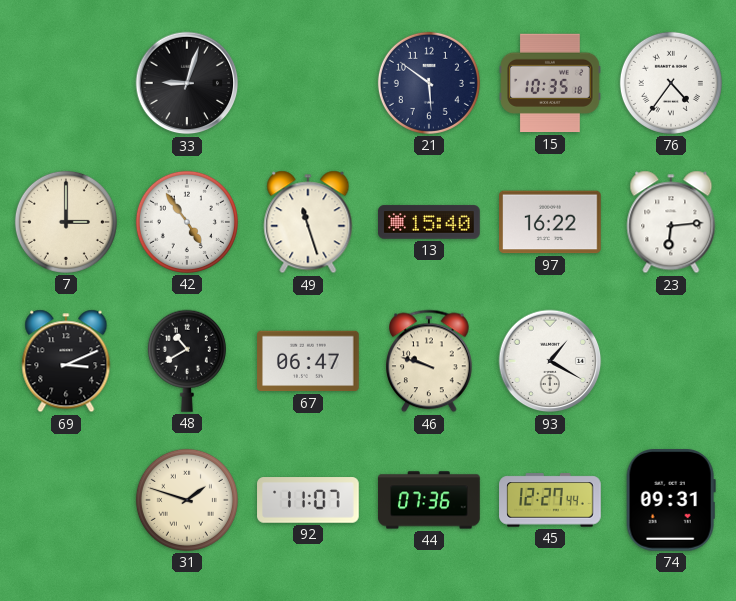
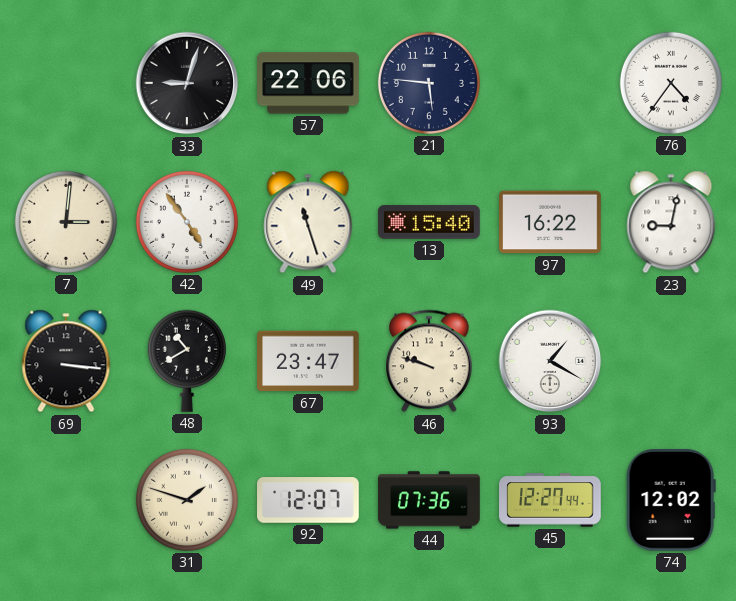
57: none -> 22:06
21: 5:51 -> 5:46
15: 10:35 -> none
7: 3:00 -> 3:01
23: 6:14 -> 9:02
69: 3:11 -> 3:16
67: 06:47 -> 23:47
92: 11:07 -> 12:07
74: 09:31 -> 12:02
